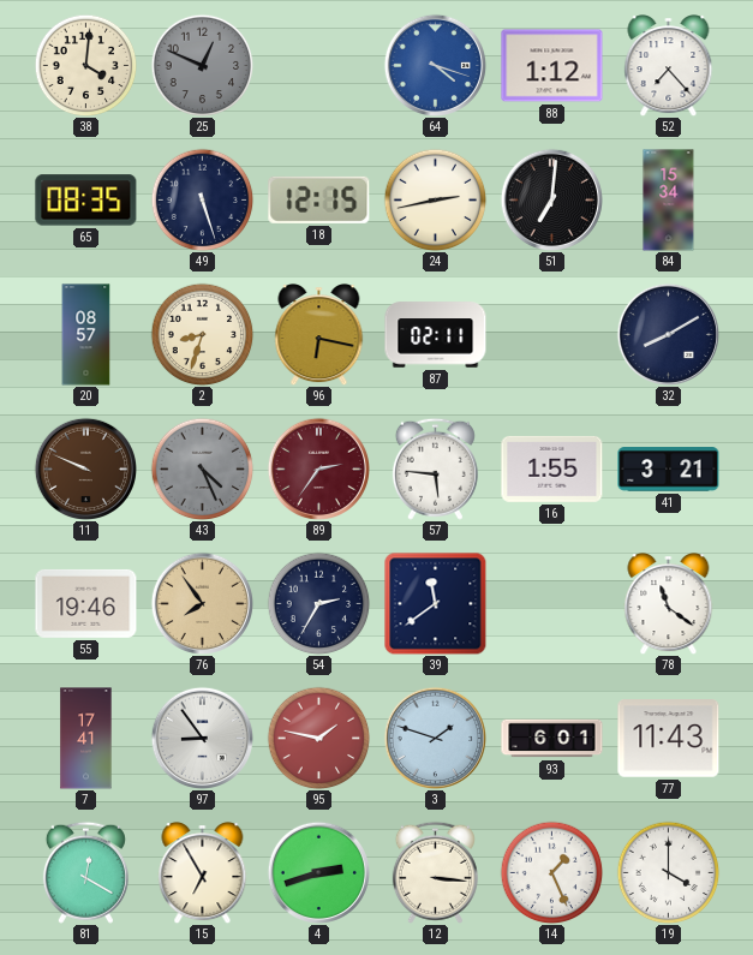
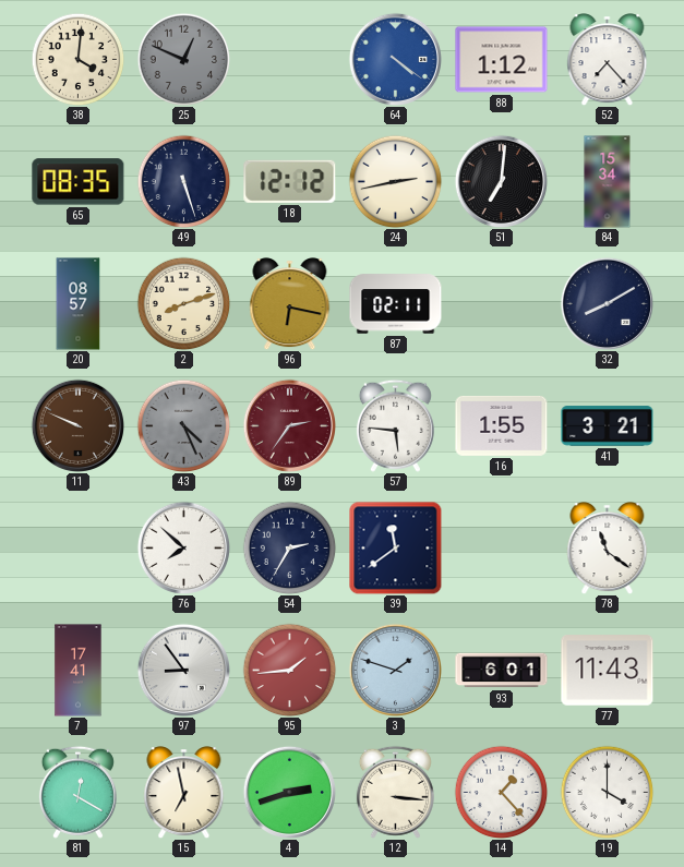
64: 4:18 -> 4:21
18: 12:15 -> 12:12
2: 8:33 -> 8:12
55: 19:46 -> none
76: 7:54 -> 7:52
76 dial: champagne -> white
95: 1:47 -> 1:44
15: 6:55 -> 6:58
14: 1:26 -> 1:23
